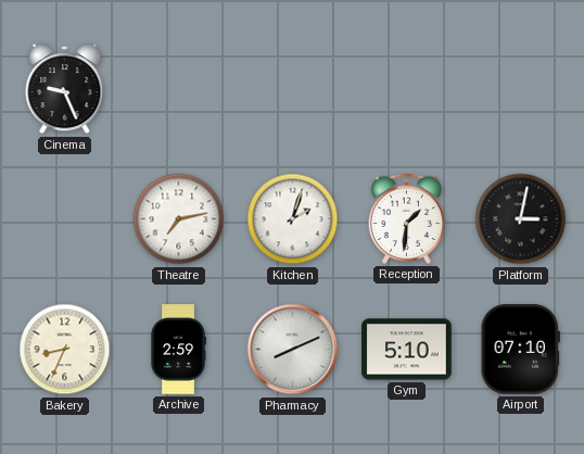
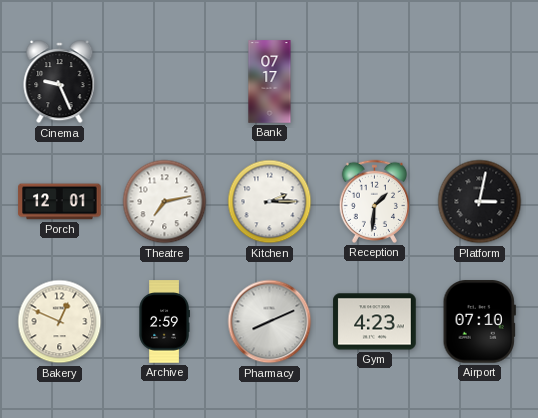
Bank: none -> 07:17
Porch: none -> 12:01
Kitchen: 2:03 -> 2:15
Bakery: 8:34 -> 12:49
Gym: 5:10 -> 4:23
